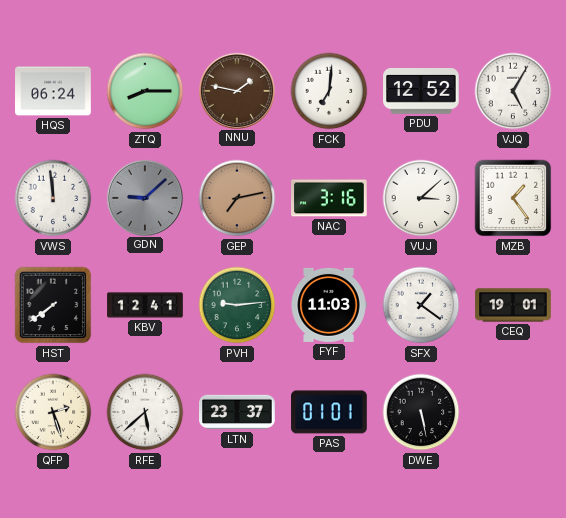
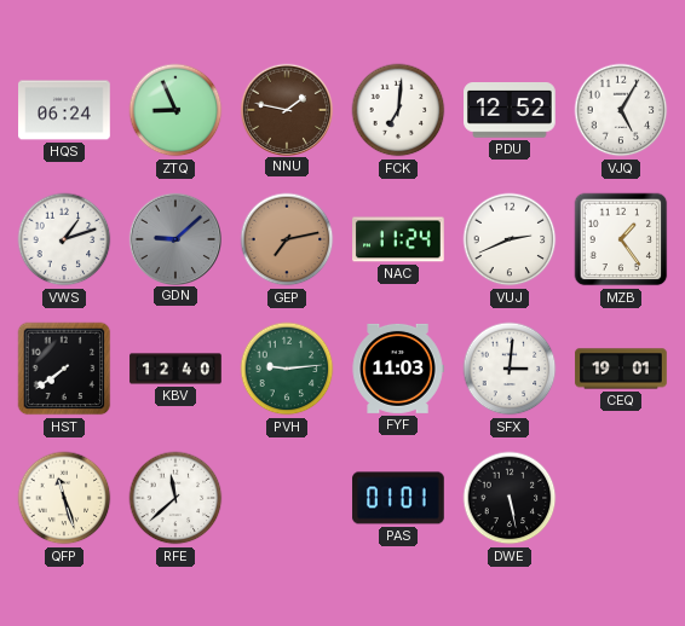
ZTQ: 8:15 -> 8:56
VWS: 11:59 -> 1:12
NAC: 3:16 -> 11:24
VUJ: 3:08 -> 2:41
KBV: 12:41 -> 12:40
SFX: 1:21 -> 3:01
QFP: 2:27 -> 11:27
RFE: 5:38 -> 11:38
LTN: 23:37 -> none
